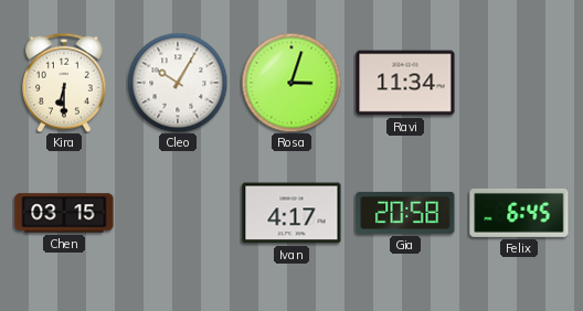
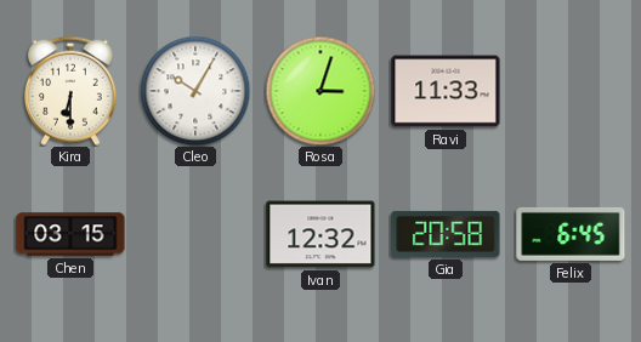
Ravi: 11:34 -> 11:33
Ivan: 4:17 -> 12:32
